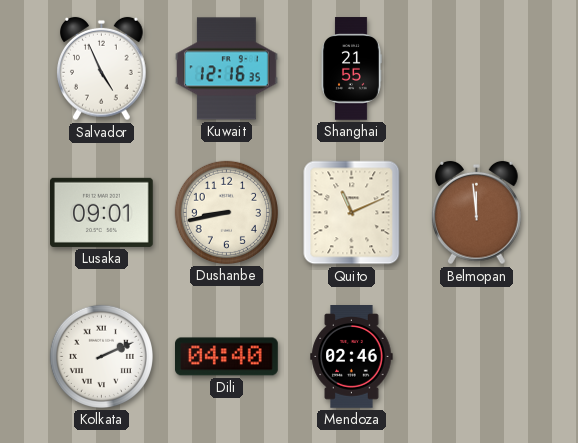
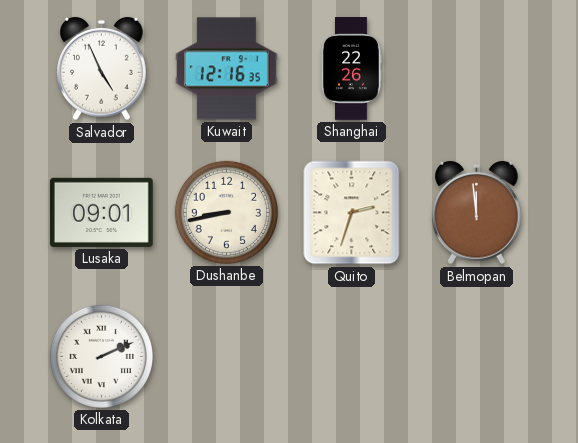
Shanghai: 21:55 -> 22:26
Quito: 11:11 -> 2:33
Dili: 04:40 -> none
Mendoza: 02:46 -> none
